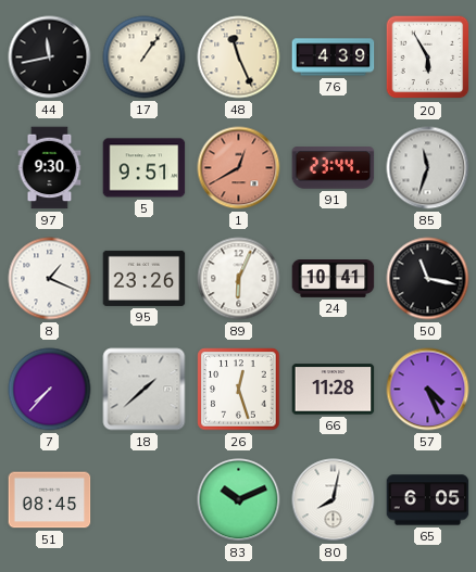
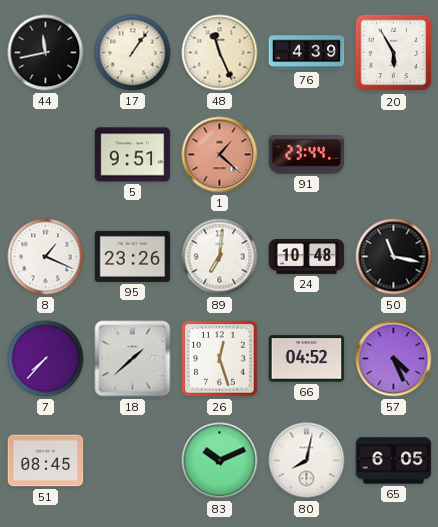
97: 9:30 -> none
1: 12:40 -> 1:22
85: 11:33 -> none
89: 6:04 -> 7:01
24: 10:41 -> 10:48
66: 11:28 -> 04:52
